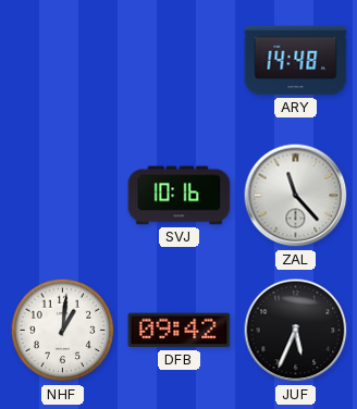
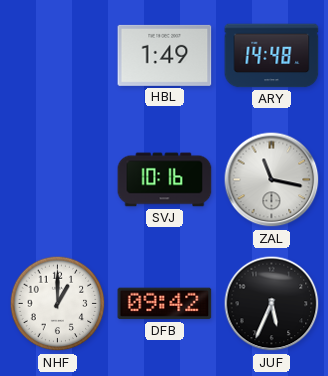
HBL: none -> 1:49
ZAL: 11:23 -> 11:17
NHF: 1:01 -> 1:00
